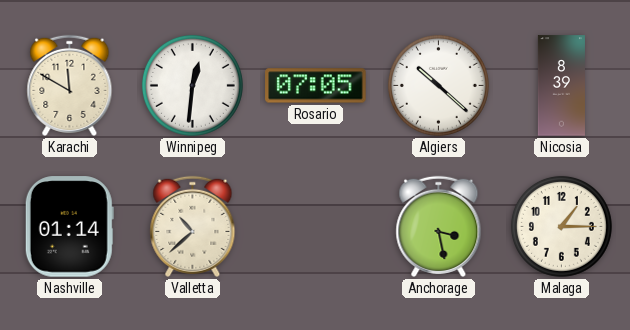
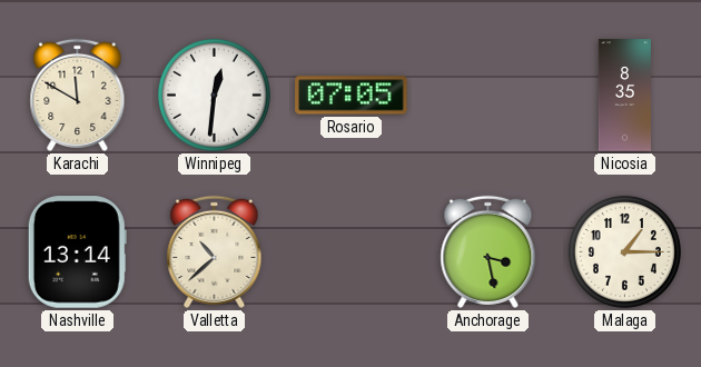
Algiers: 10:22 -> none
Nicosia: 8:39 -> 8:35
Nashville: 01:14 -> 13:14
